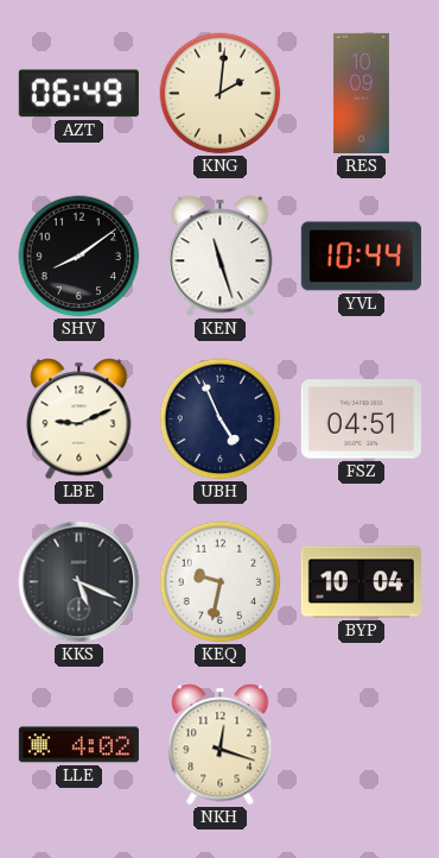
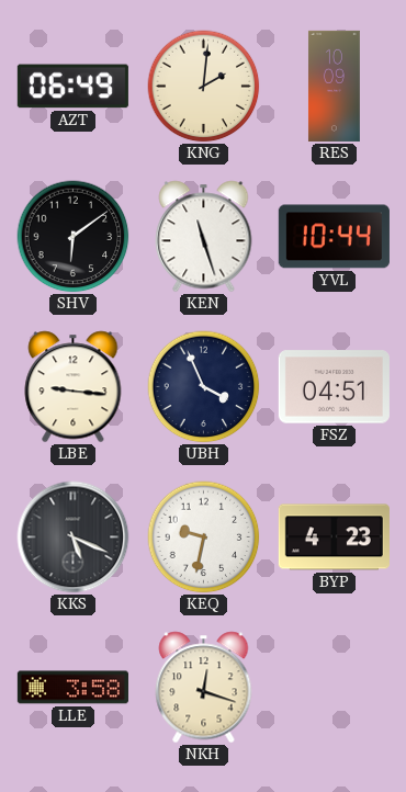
SHV: 8:09 -> 6:09
LBE: 9:11 -> 9:16
UBH: 4:56 -> 3:56
BYP: 10:04 -> 4:23
LLE: 4:02 -> 3:58
